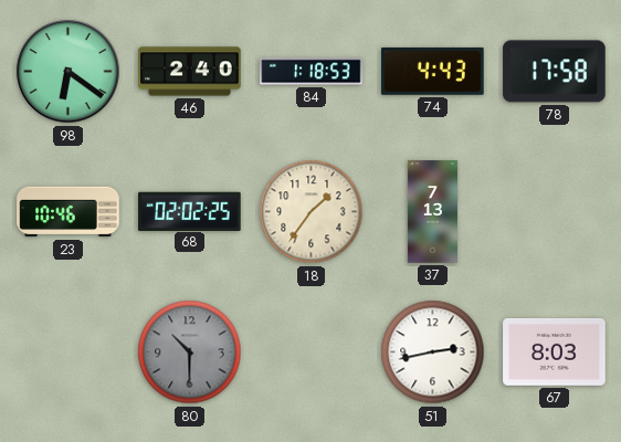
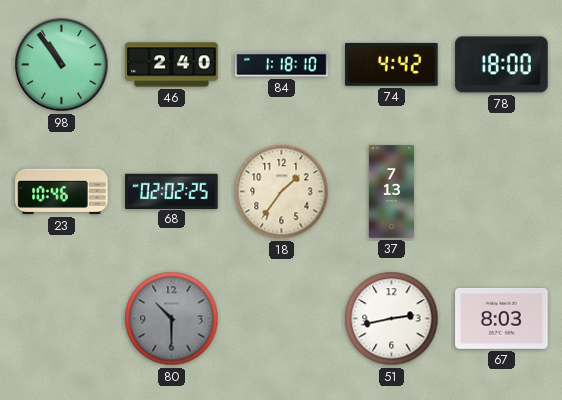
98: 6:21 -> 10:54
84: 1:18:53 -> 1:18:10
74: 4:43 -> 4:42
78: 17:58 -> 18:00
